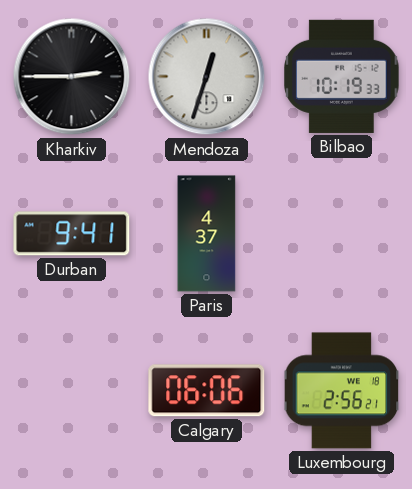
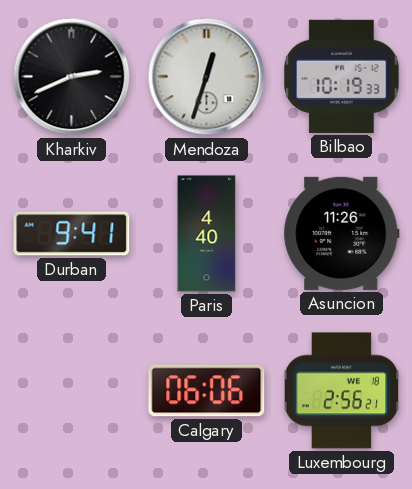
Kharkiv: 2:45 -> 2:41
Paris: 4:37 -> 4:40
Asuncion: none -> 11:26
